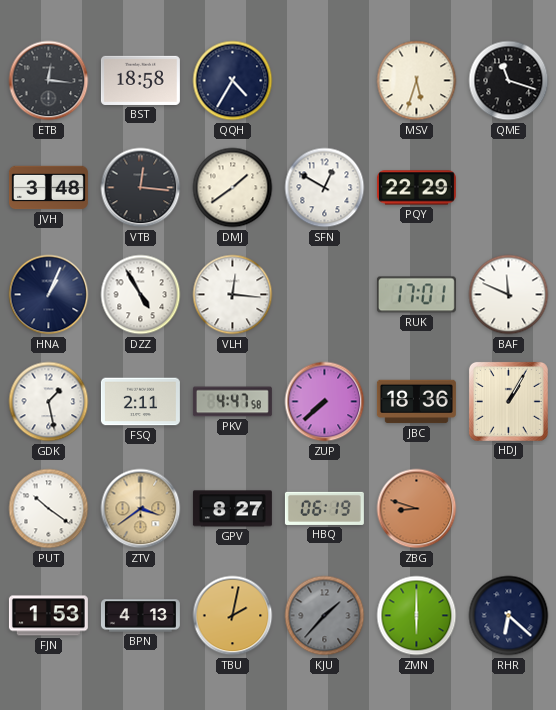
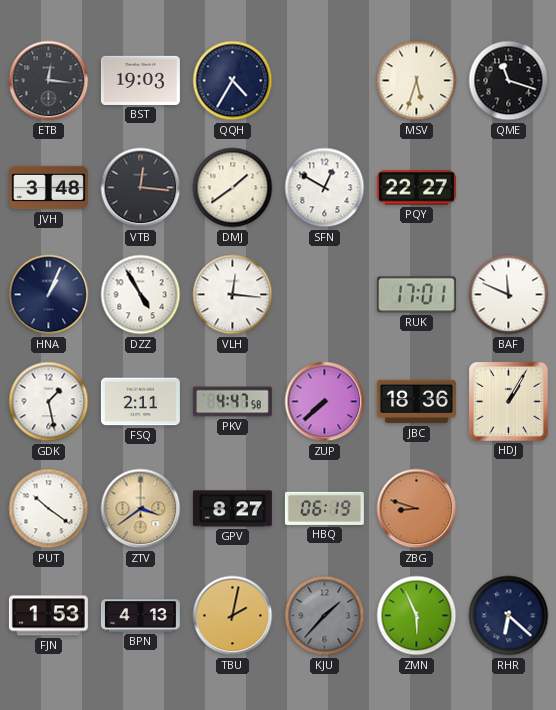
BST: 18:58 -> 19:03
PQY: 22:29 -> 22:27
ZMN: 6:00 -> 5:56
